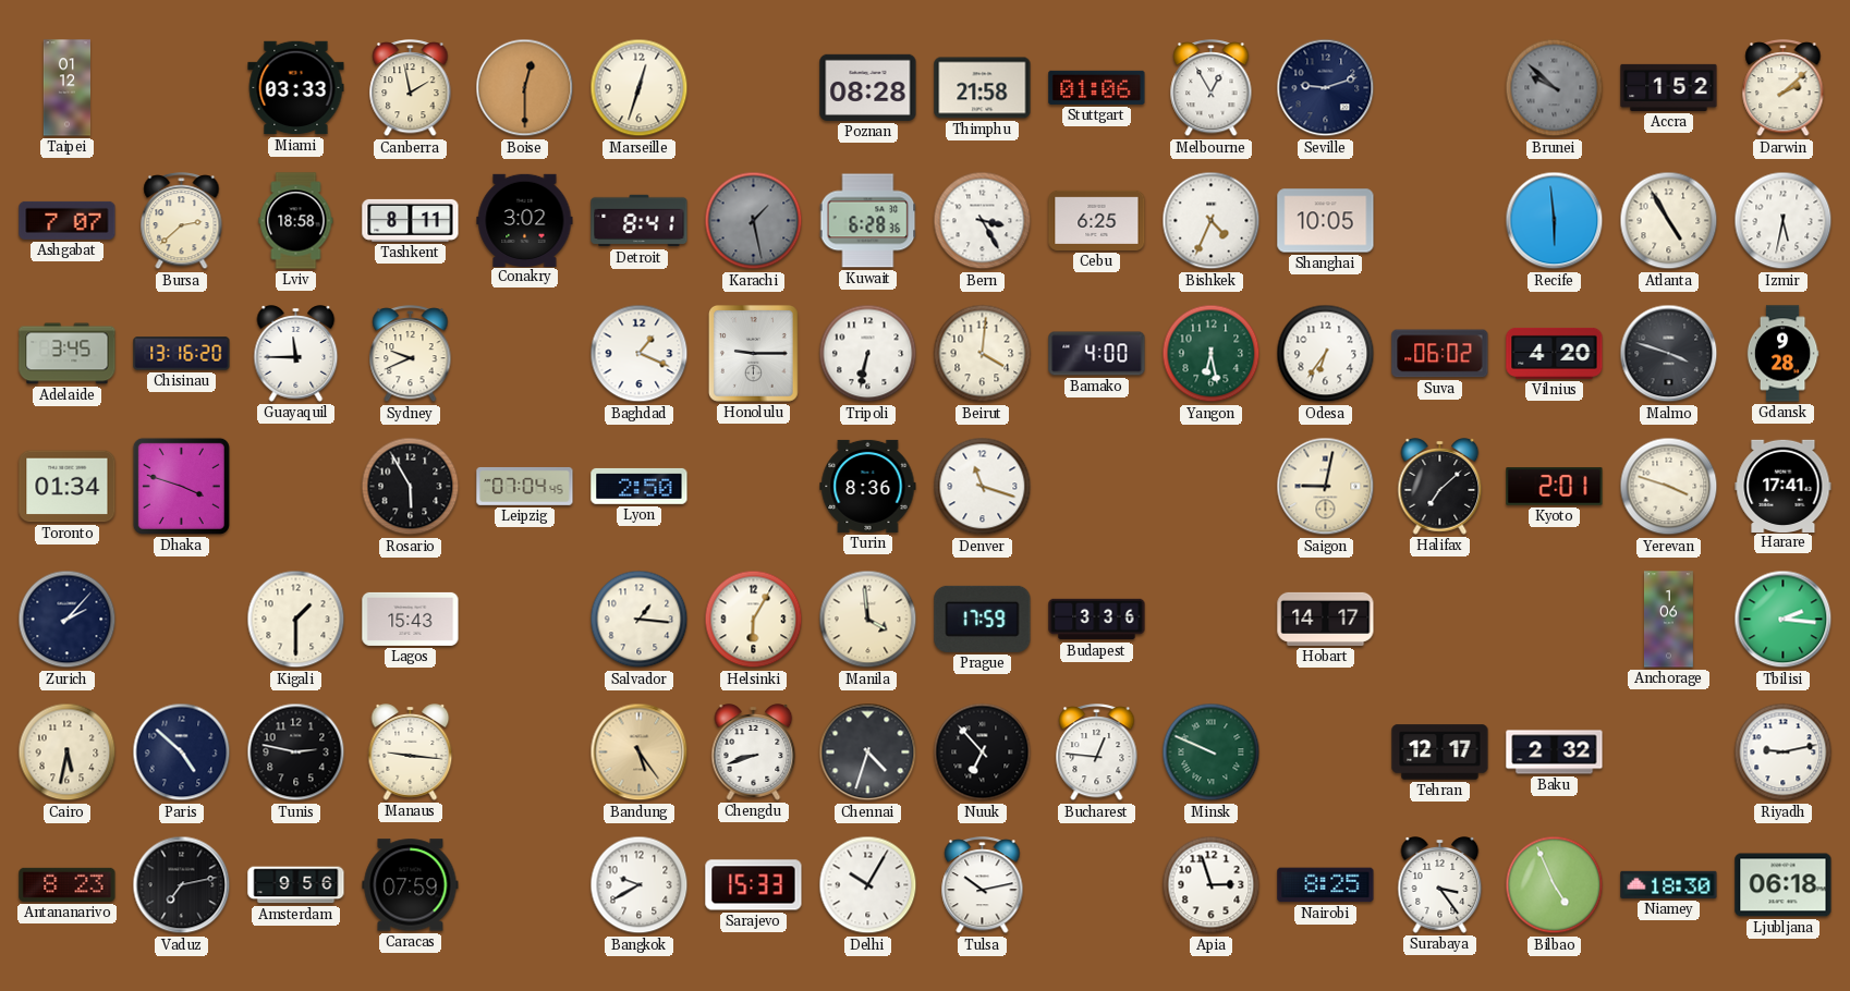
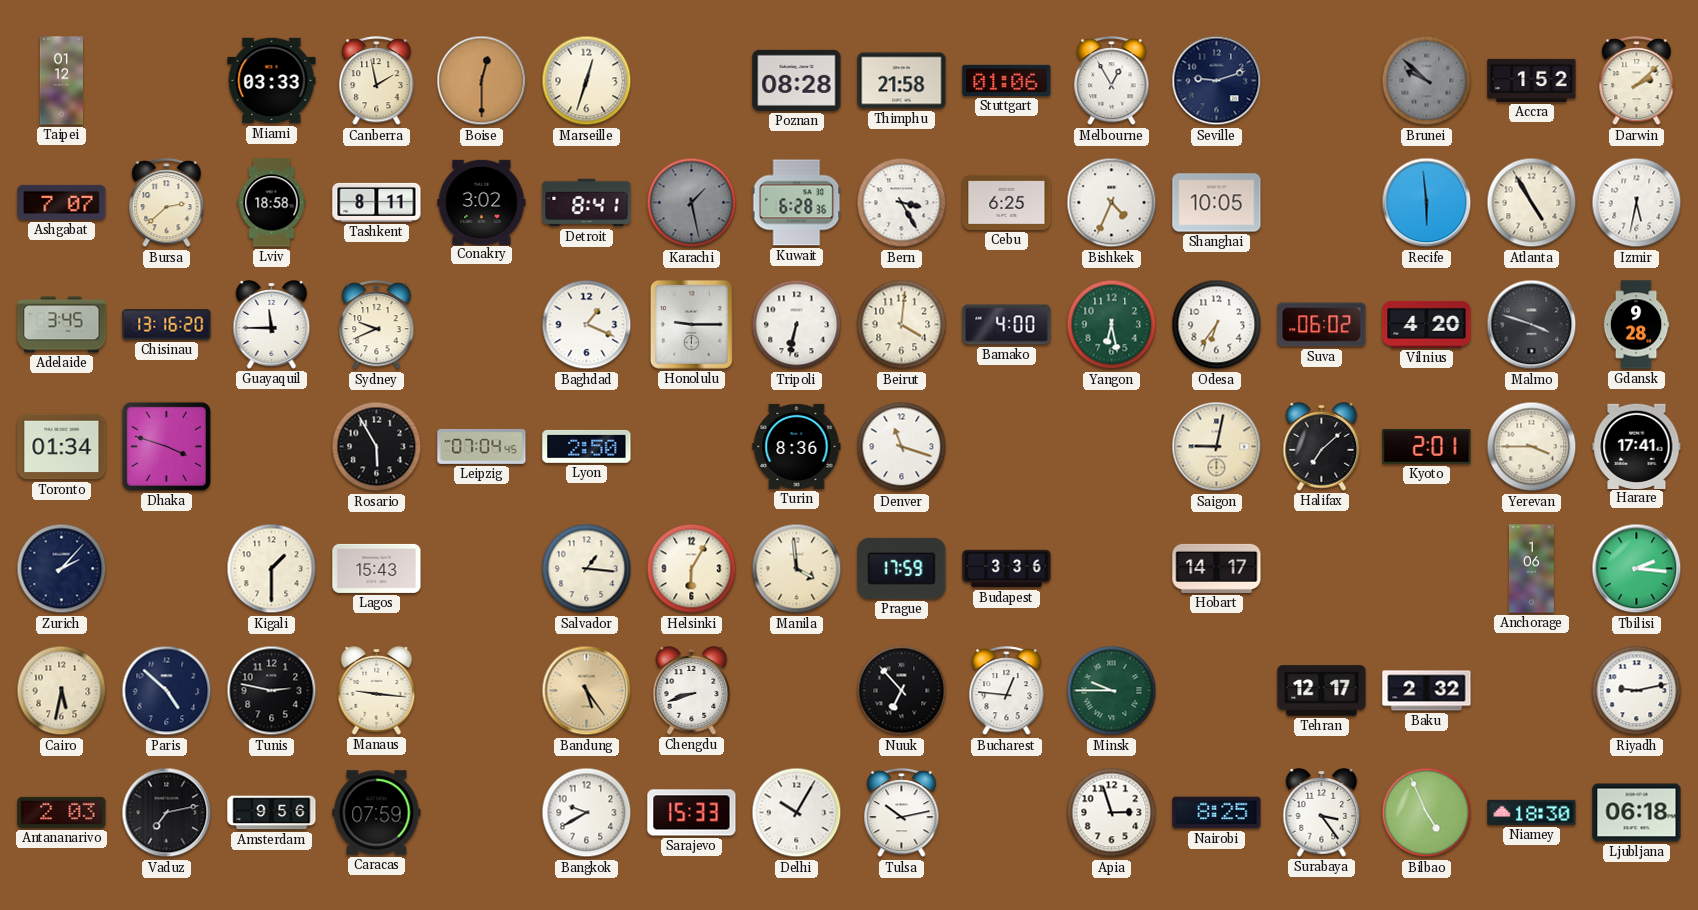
Yerevan: 3:48 -> 3:45
Chennai: 4:33 -> none
Minsk: 9:49 -> 9:45
Antananarivo: 8:23 -> 2:03
